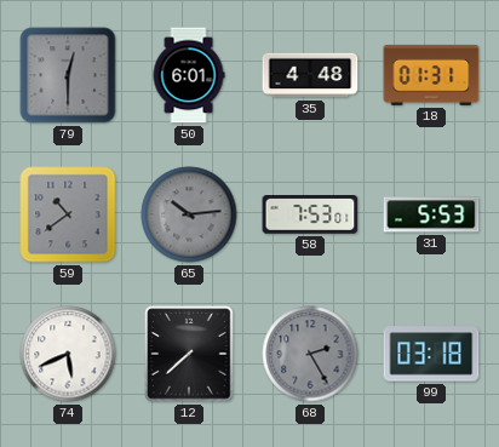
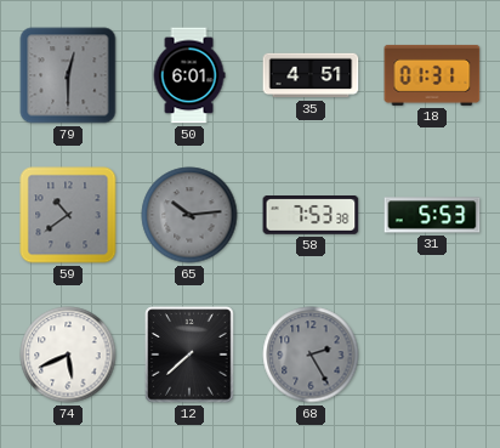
35: 4:48 -> 4:51
58: 7:53:01 -> 7:53:38
99: 03:18 -> none
